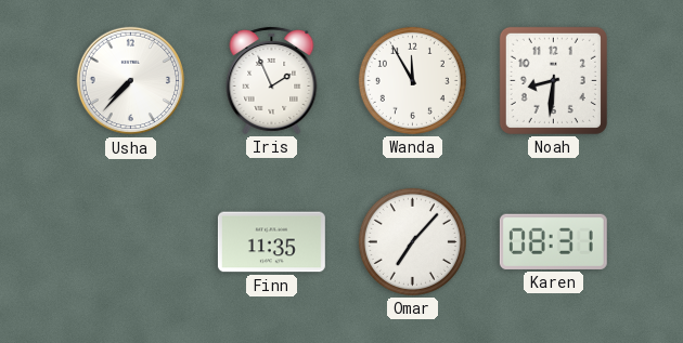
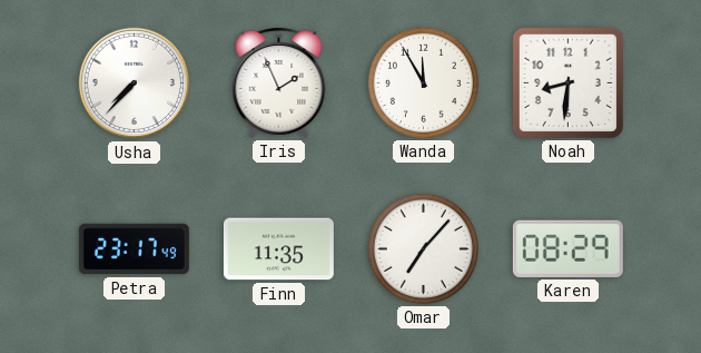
Petra: none -> 23:17
Karen: 08:31 -> 08:29
